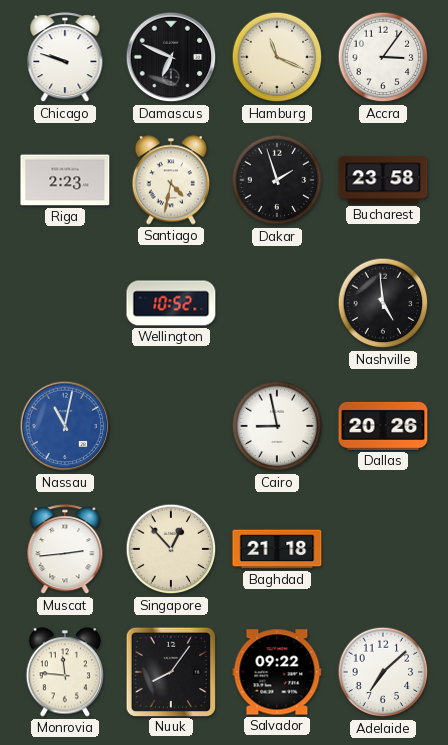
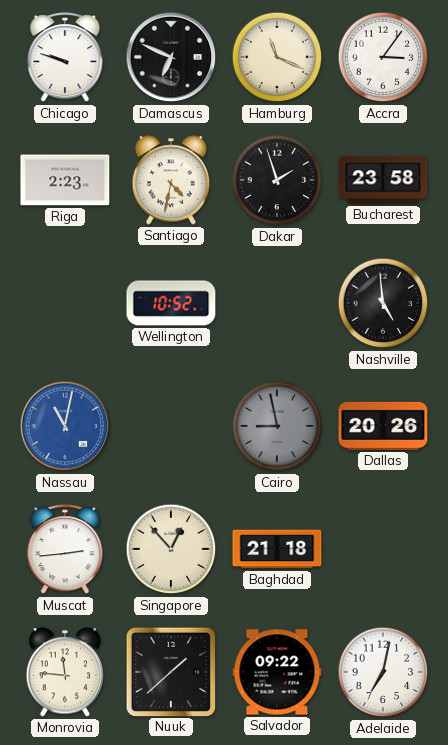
Cairo dial: white -> grey
Nuuk: 8:06 -> 1:38
Adelaide: 7:08 -> 7:02
